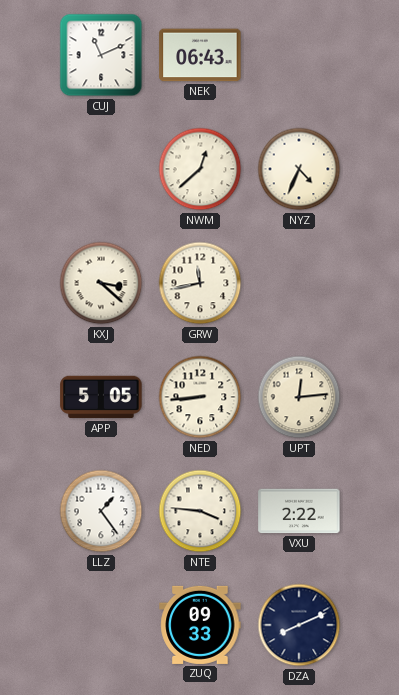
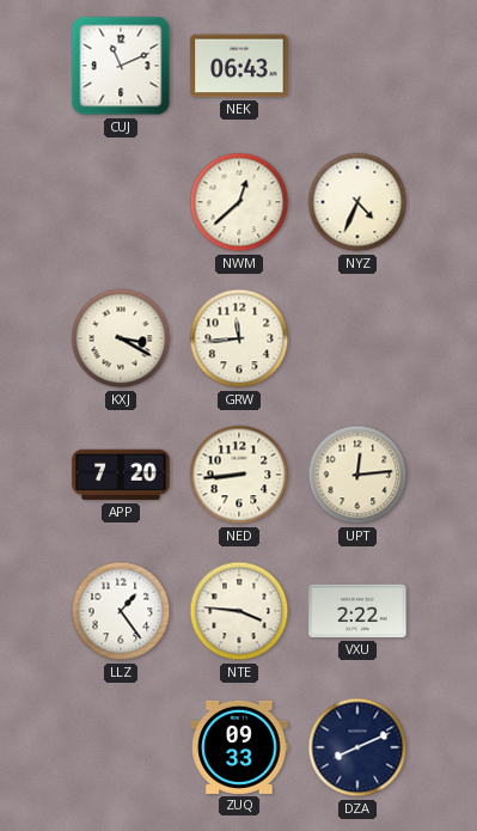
KXJ: 3:22 -> 3:20
GRW: 11:43 -> 11:44
APP: 5:05 -> 7:20
